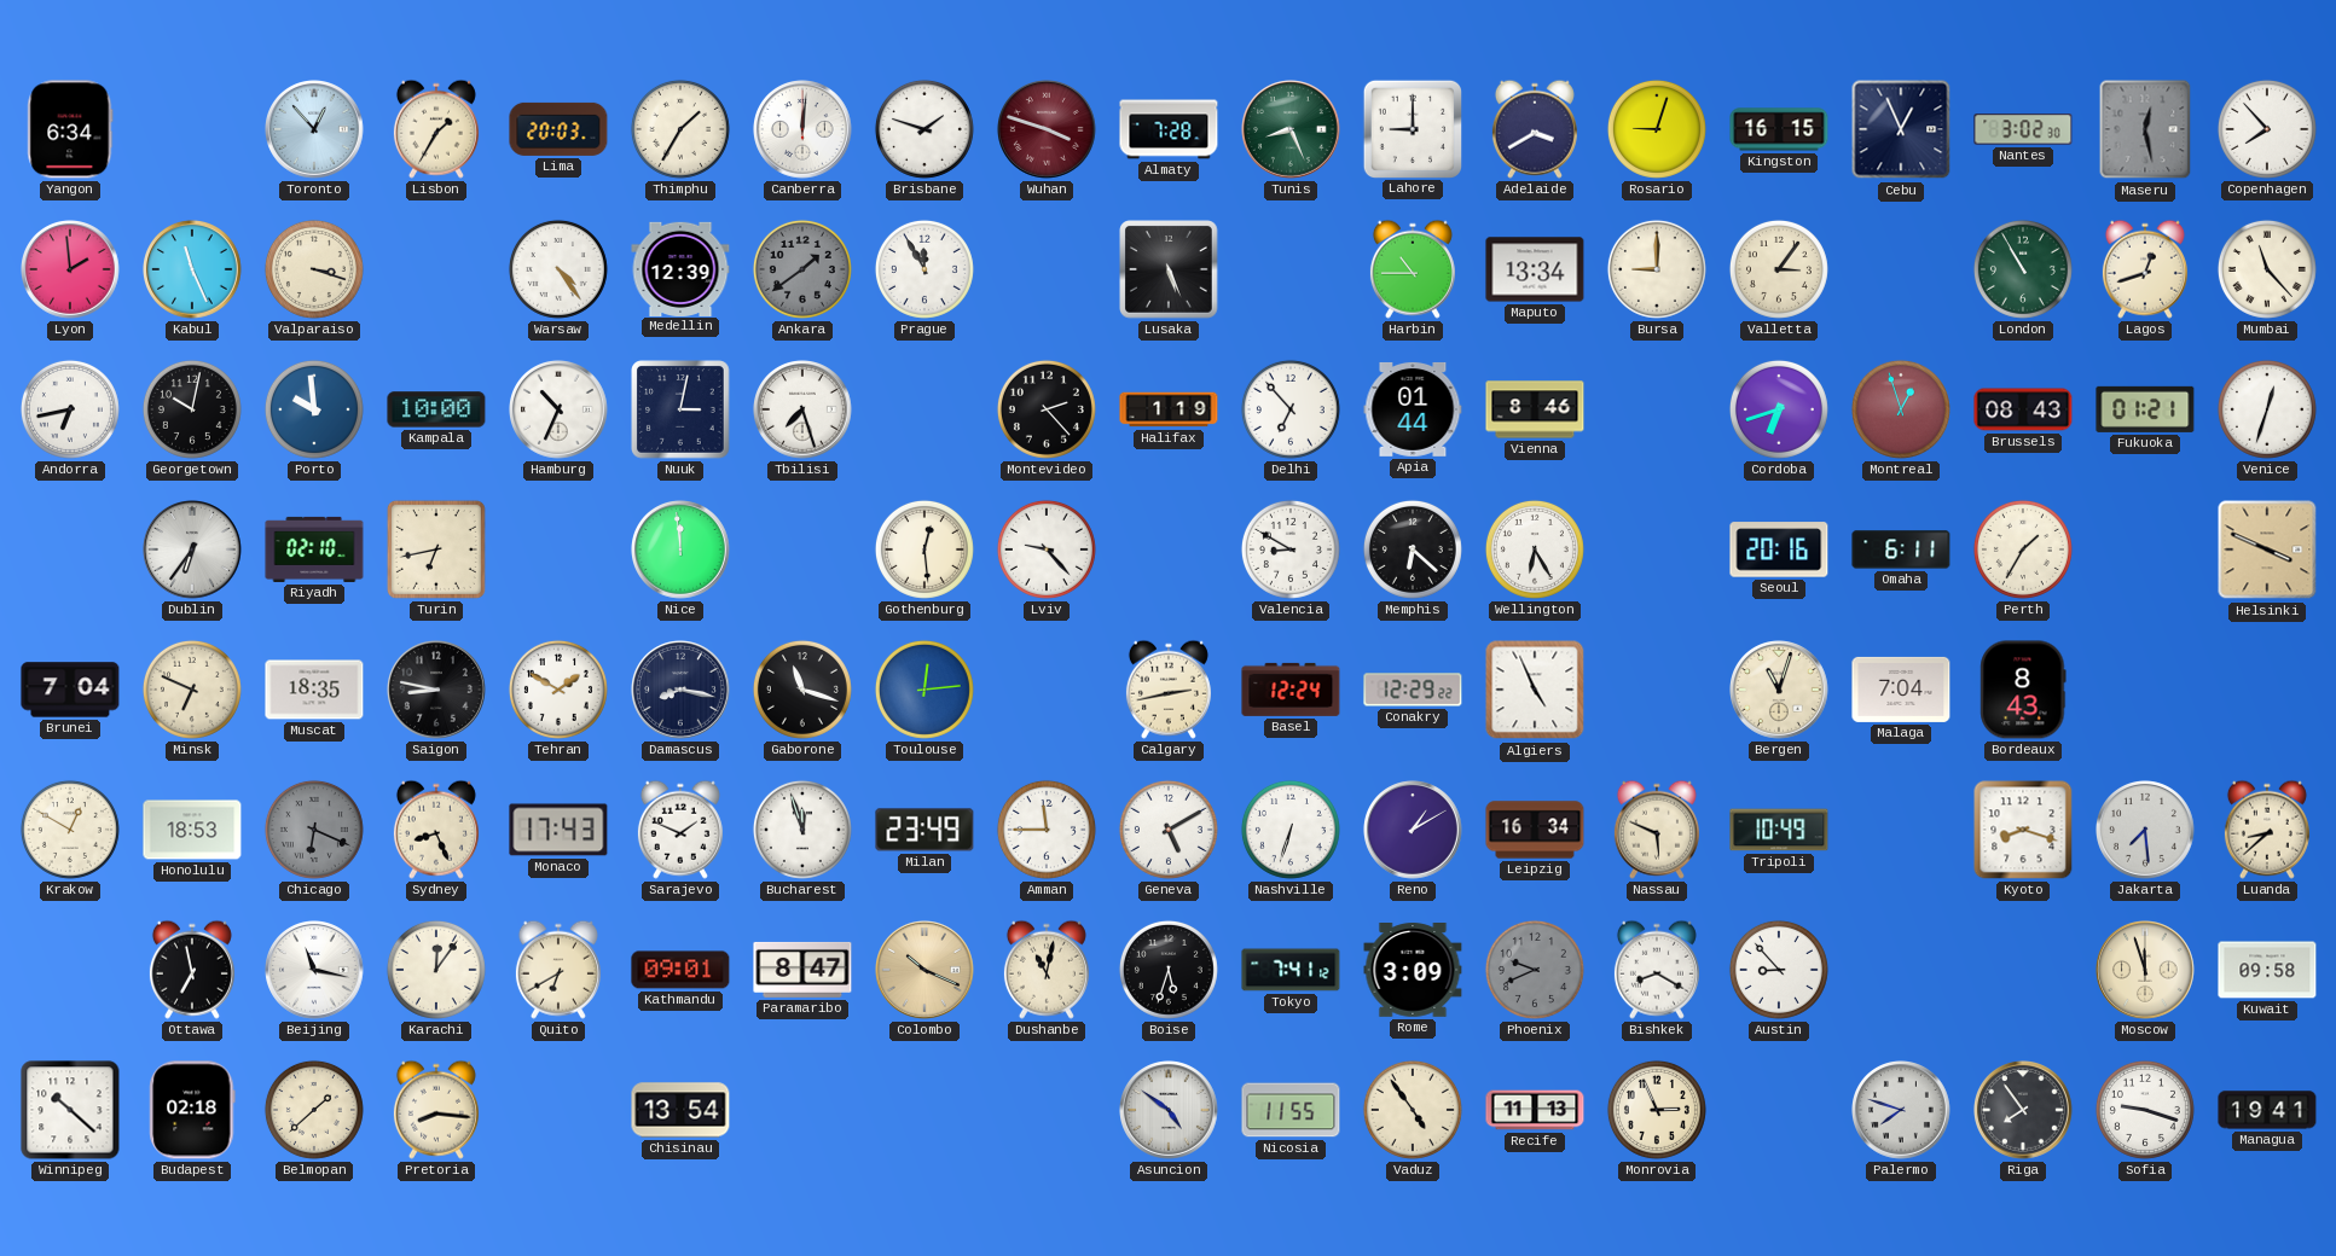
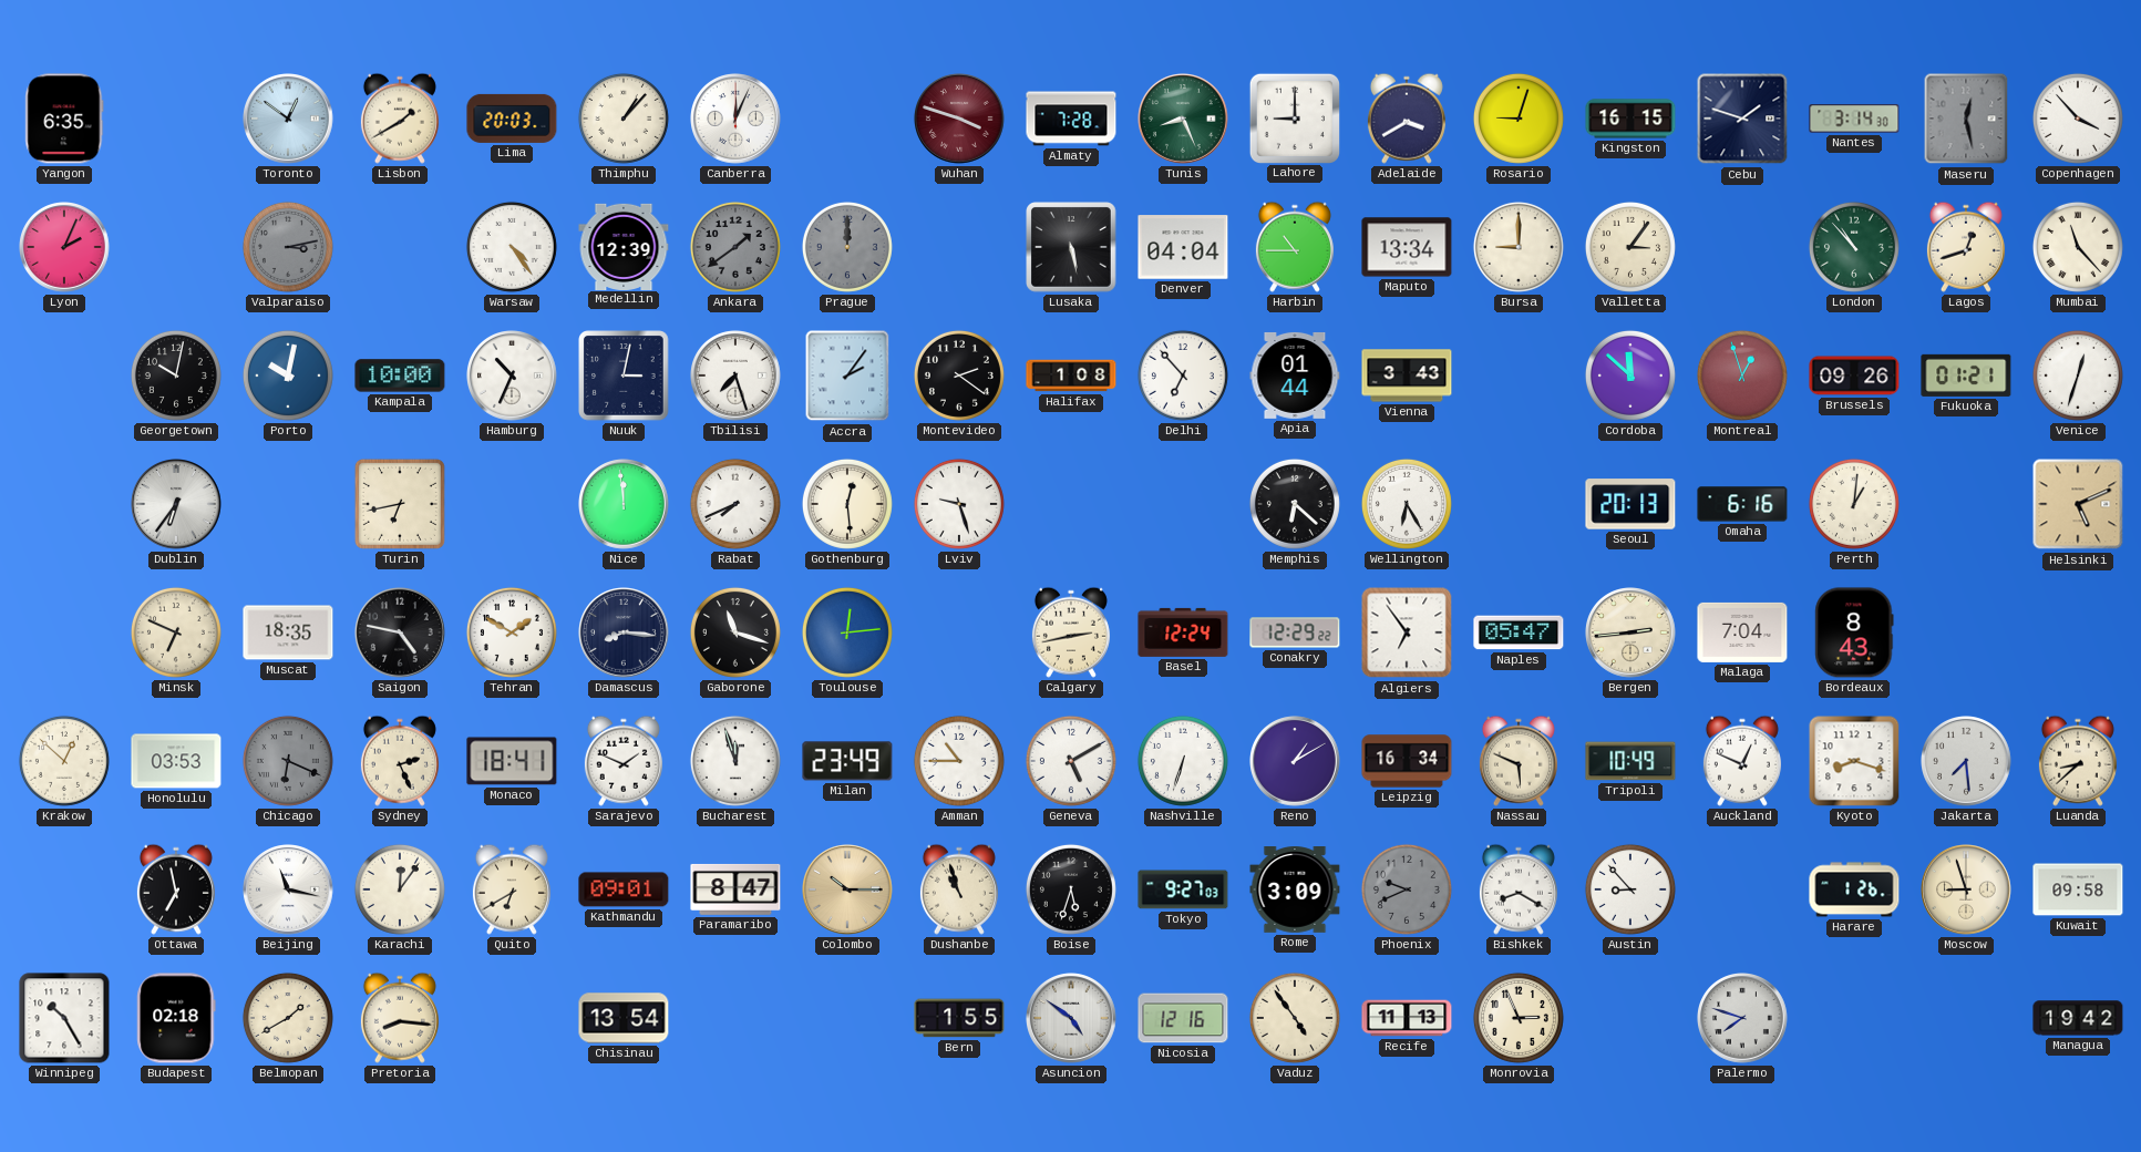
Yangon: 6:34 -> 6:35
Toronto: 12:53 -> 12:51
Lisbon: 1:35 -> 1:40
Thimphu: 1:35 -> 1:07
Canberra: 12:01 -> 12:04
Brisbane: 1:48 -> none
Cebu: 12:56 -> 1:48
Nantes: 3:02 -> 3:14
Copenhagen: 7:53 -> 3:53
Lyon: 1:59 -> 2:04
Kabul: 11:26 -> none
Valparaiso: 3:18 -> 3:13
Valparaiso dial: cream -> grey
Prague: 11:55 -> 12:00
Prague dial: white -> grey
Lusaka: 5:26 -> 5:28
Denver: none -> 04:04
London: 10:55 -> 10:53
Andorra: 6:43 -> none
Porto: 9:59 -> 10:02
Accra: none -> 2:06
Montevideo: 2:23 -> 2:21
Halifax: 1:19 -> 1:08
Vienna: 8:46 -> 3:43
Cordoba: 6:42 -> 11:52
Brussels: 08:43 -> 09:26
Riyadh: 02:10 -> none
Rabat: none -> 7:41
Lviv: 9:23 -> 9:27
Valencia: 8:50 -> none
Seoul: 20:16 -> 20:13
Omaha: 6:11 -> 6:16
Perth: 1:35 -> 1:01
Helsinki: 3:49 -> 5:11
Brunei: 7:04 -> none
Saigon: 8:47 -> 4:47
Damascus: 8:17 -> 8:16
Algiers: 4:56 -> 6:54
Naples: none -> 05:47
Bergen: 11:03 -> 2:44
Krakow: 12:50 -> 12:52
Honolulu: 18:53 -> 03:53
Sydney: 8:26 -> 2:26
Monaco: 17:43 -> 18:41
Amman: 11:45 -> 10:45
Auckland: none -> 12:49
Colombo: 10:19 -> 10:15
Dushanbe: 11:02 -> 10:57
Tokyo: 7:41 -> 9:27
Harare: none -> 1:26
Moscow: 11:57 -> 8:57
Winnipeg: 10:22 -> 10:25
Belmopan: 1:38 -> 1:40
Bern: none -> 1:55
Nicosia: 11:55 -> 12:16
Riga: 7:54 -> none
Sofia: 9:18 -> none
Managua: 19:41 -> 19:42
